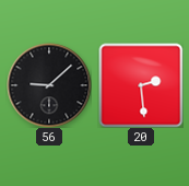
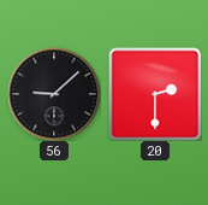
20: 2:29 -> 2:30
